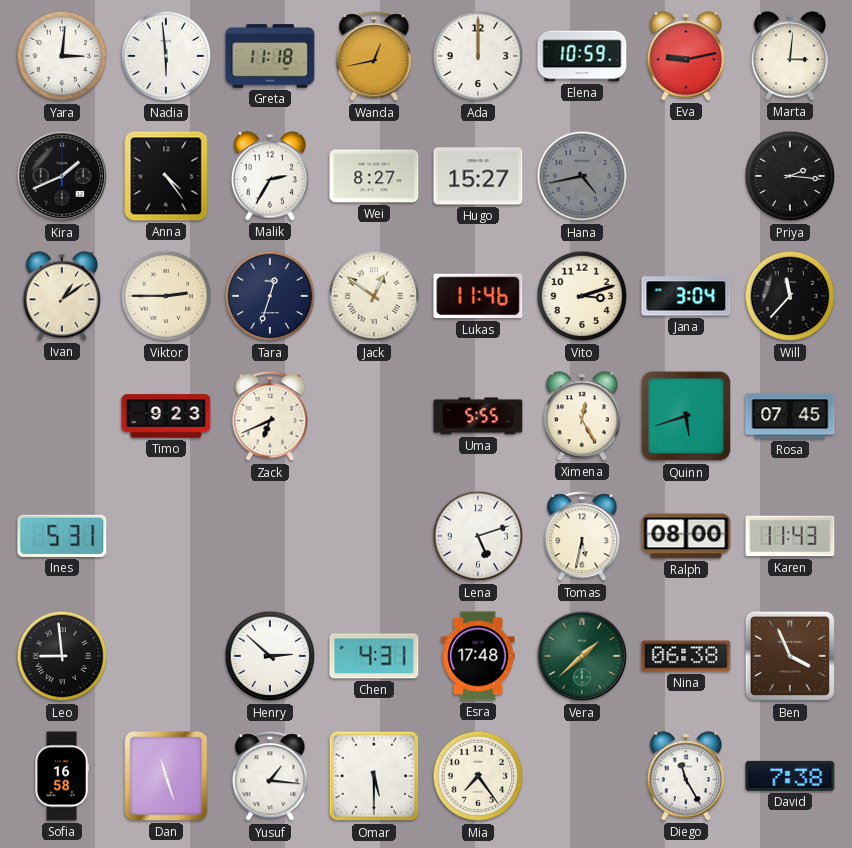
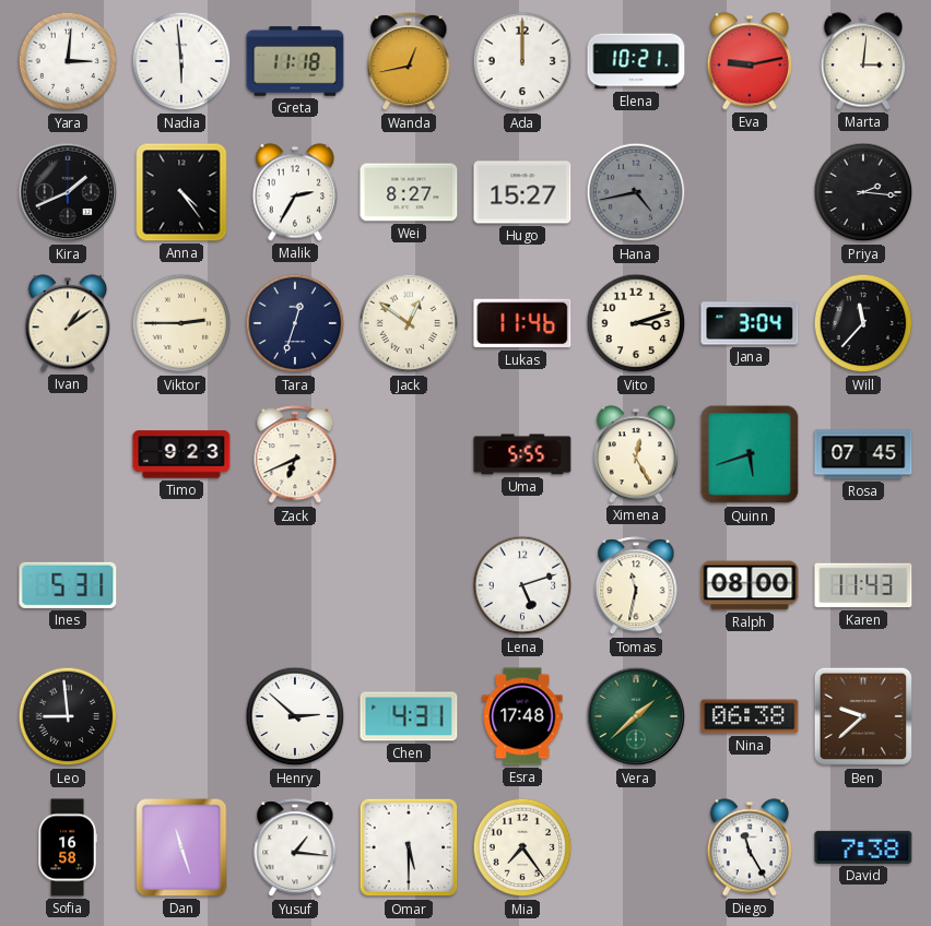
Elena: 10:59 -> 10:21
Tomas: 5:32 -> 11:32
Ben: 3:56 -> 9:38
